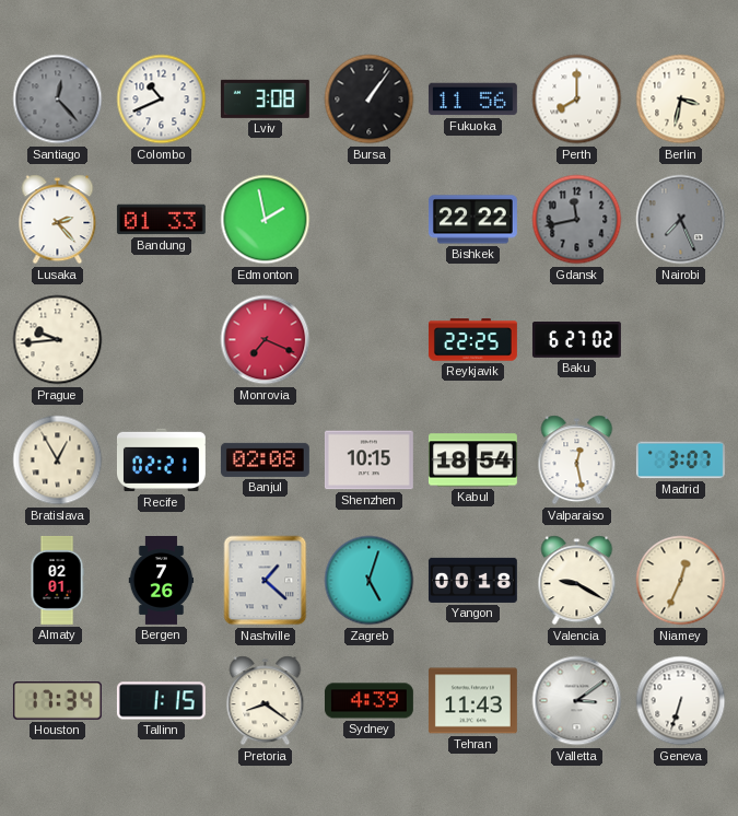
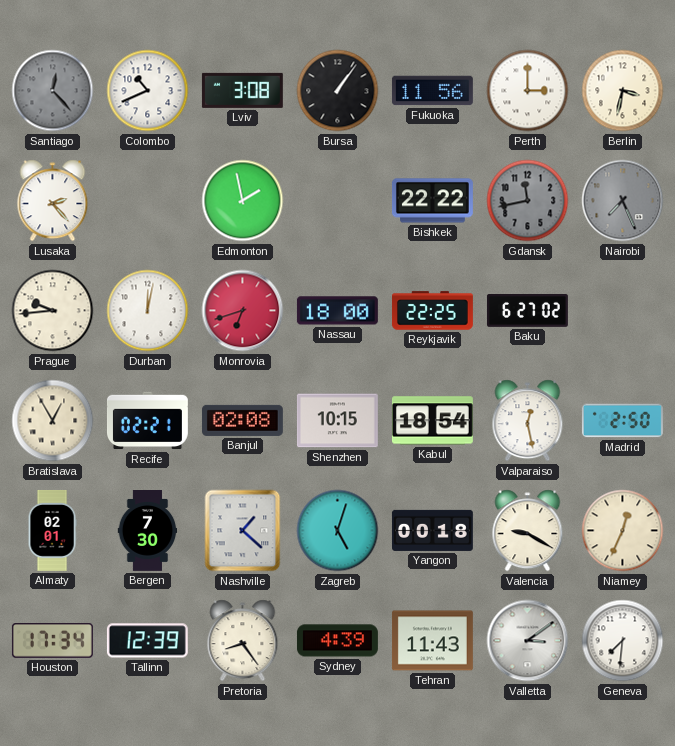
Perth: 8:00 -> 3:00
Bandung: 01:33 -> none
Durban: none -> 12:02
Monrovia: 7:19 -> 6:42
Nassau: none -> 18:00
Madrid: 3:07 -> 2:50
Bergen: 7:26 -> 7:30
Tallinn: 1:15 -> 12:39
Pretoria: 8:21 -> 8:24
Geneva: 6:33 -> 7:31
